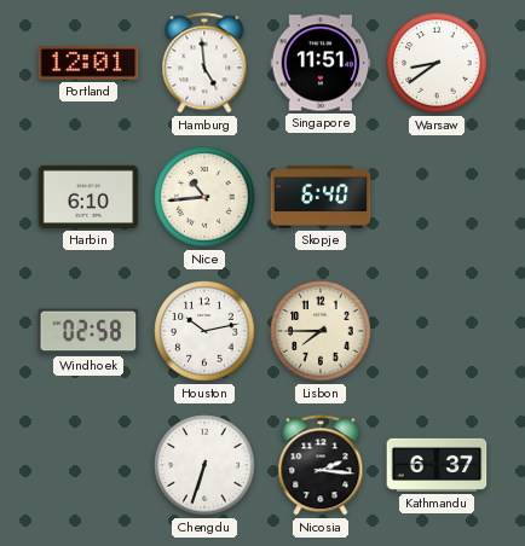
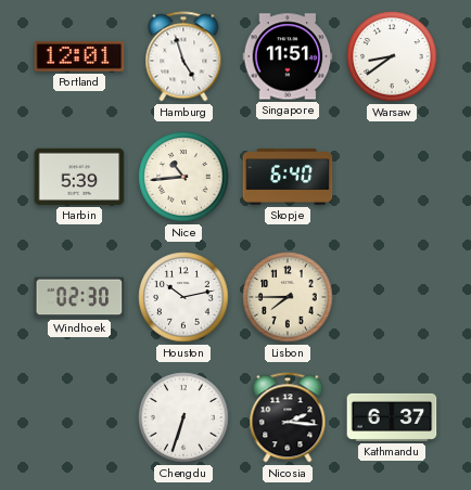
Hamburg: 4:59 -> 4:57
Harbin: 6:10 -> 5:39
Windhoek: 02:58 -> 02:30
